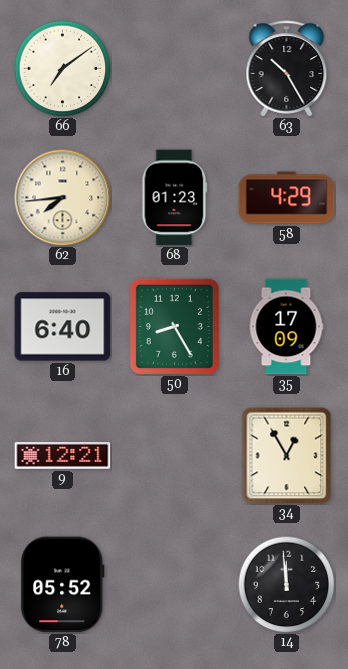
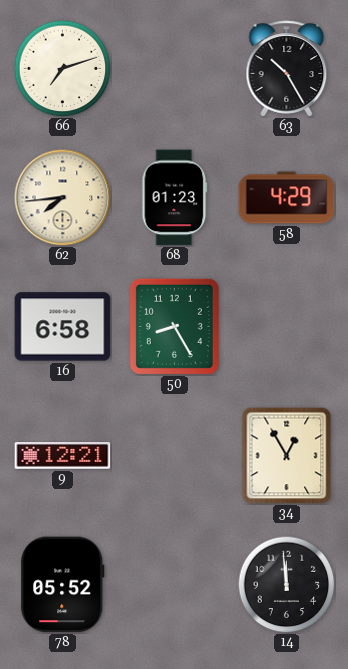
66: 7:09 -> 7:12
16: 6:40 -> 6:58
35: 17:09 -> none
